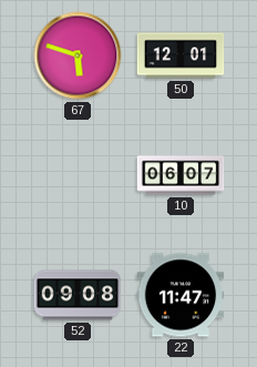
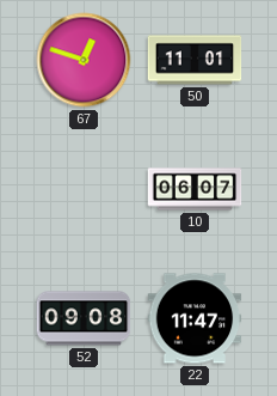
67: 5:48 -> 12:48
50: 12:01 -> 11:01
